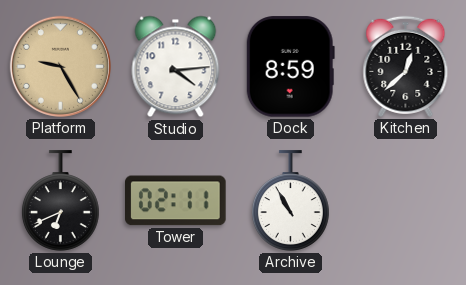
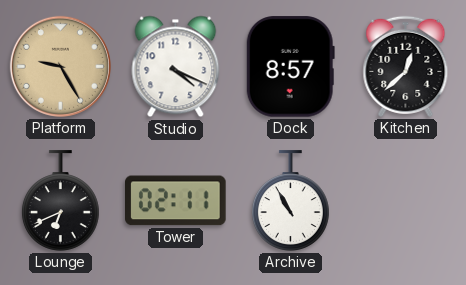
Studio: 4:14 -> 4:19
Dock: 8:59 -> 8:57
